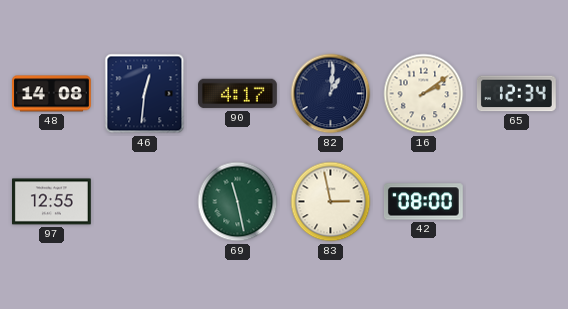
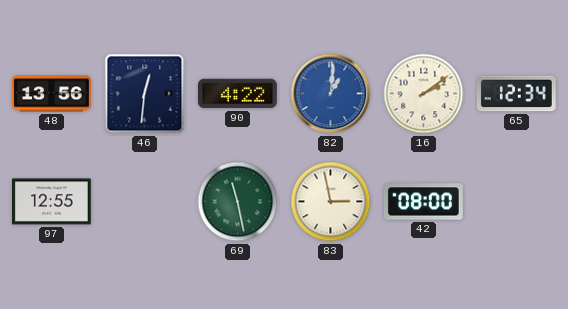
48: 14:08 -> 13:56
90: 4:17 -> 4:22
82 dial: navy -> blue
